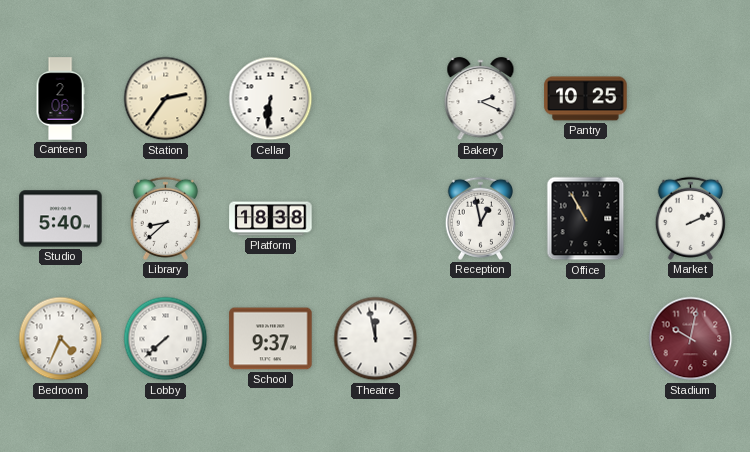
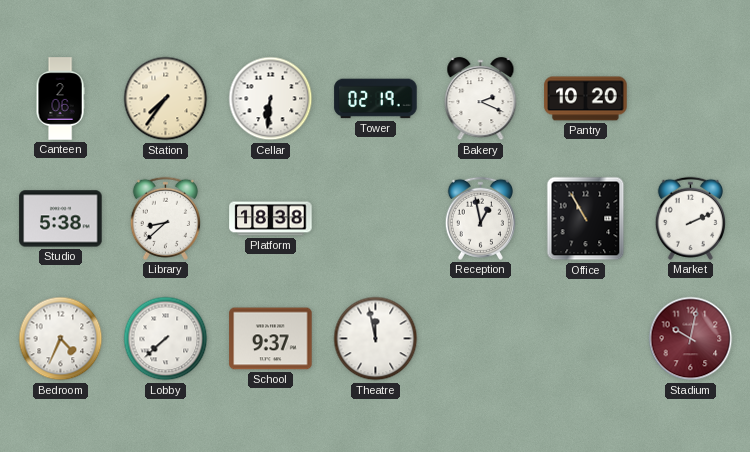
Station: 2:36 -> 7:36
Tower: none -> 02:19
Pantry: 10:25 -> 10:20
Studio: 5:40 -> 5:38
